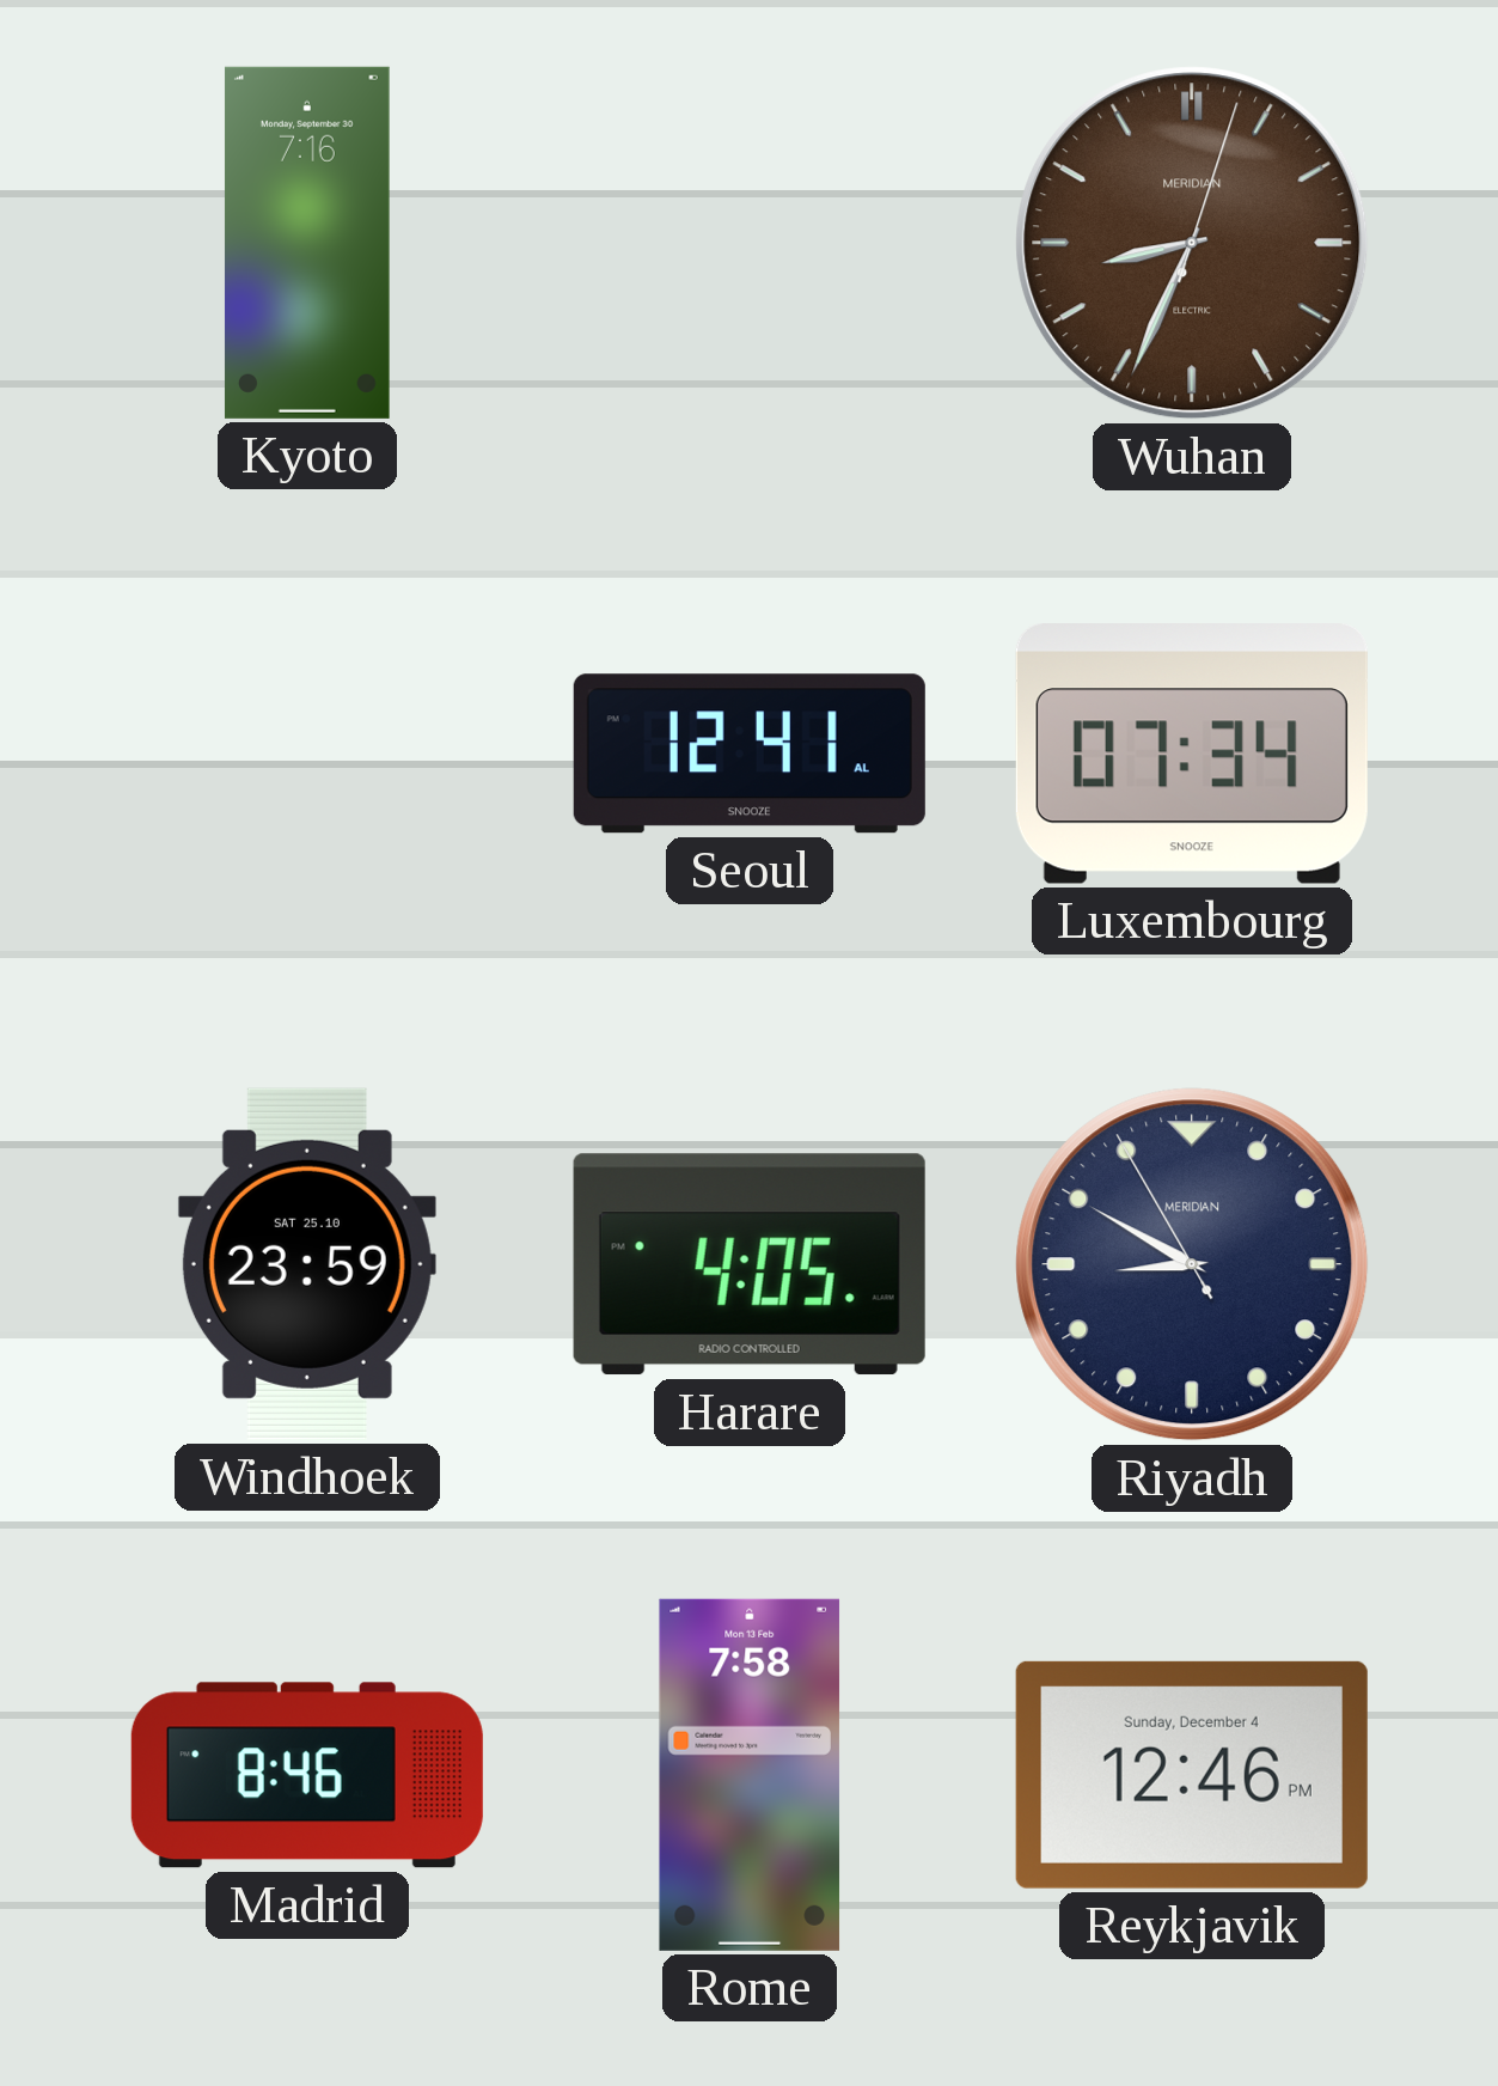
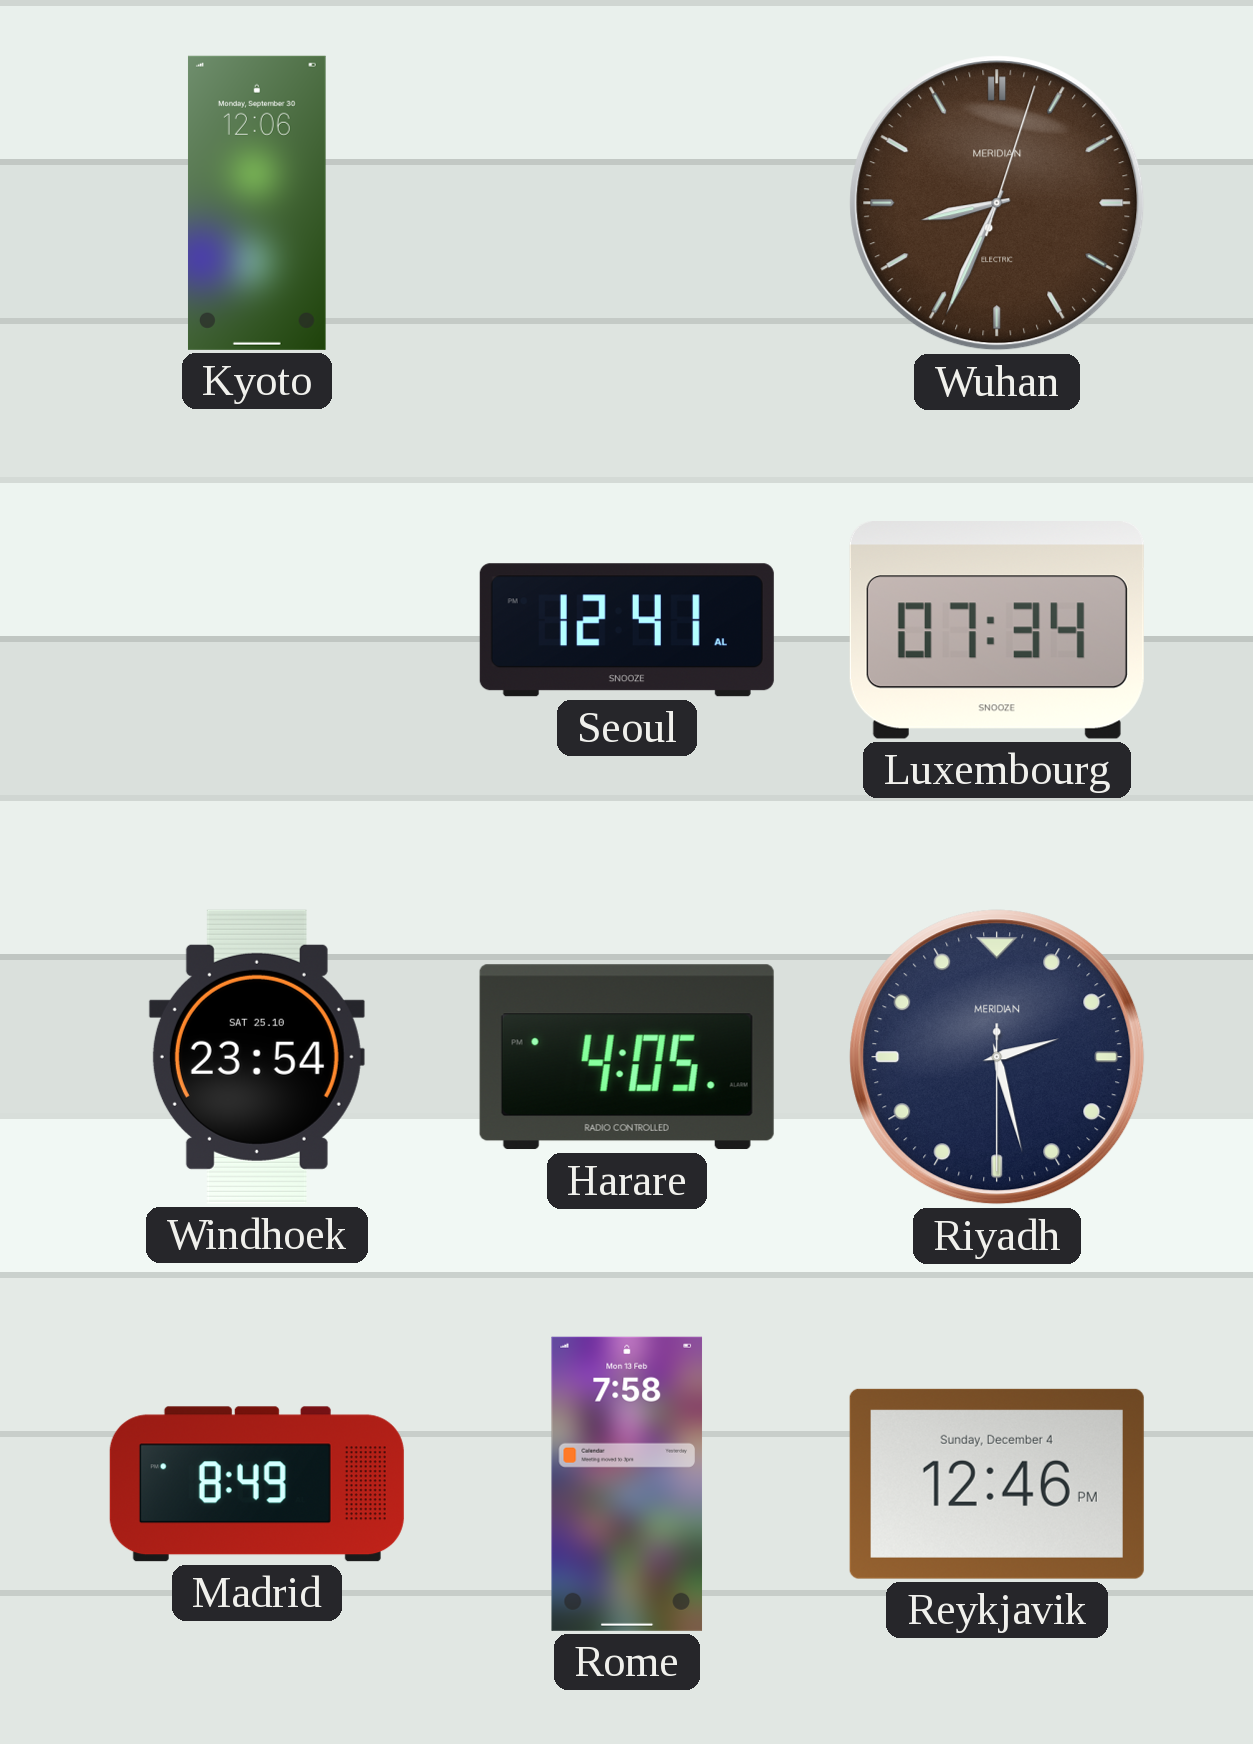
Kyoto: 7:16 -> 12:06
Windhoek: 23:59 -> 23:54
Riyadh: 8:49 -> 2:27
Madrid: 8:46 -> 8:49
